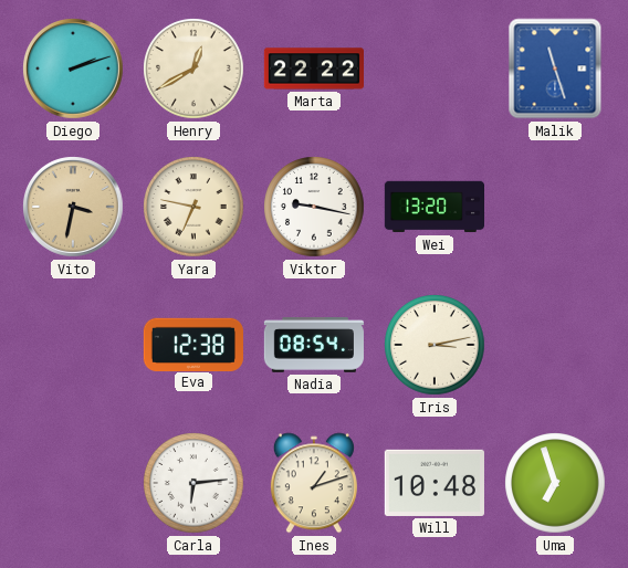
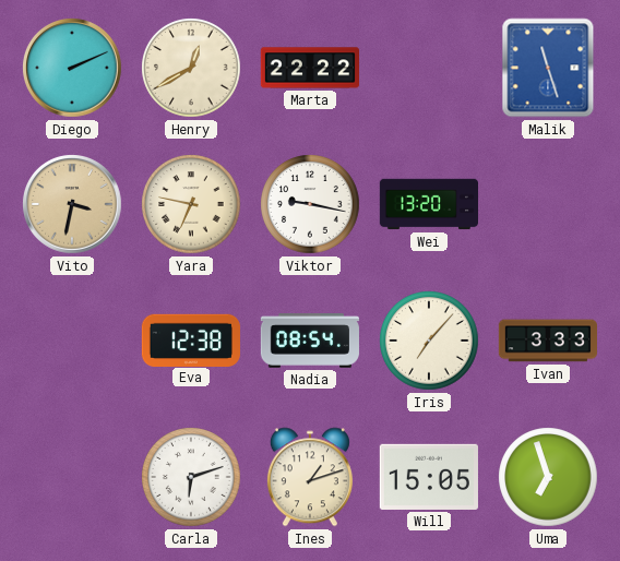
Diego: 2:12 -> 2:11
Iris: 3:13 -> 7:07
Ivan: none -> 3:33
Carla: 6:14 -> 6:12
Will: 10:48 -> 15:05
